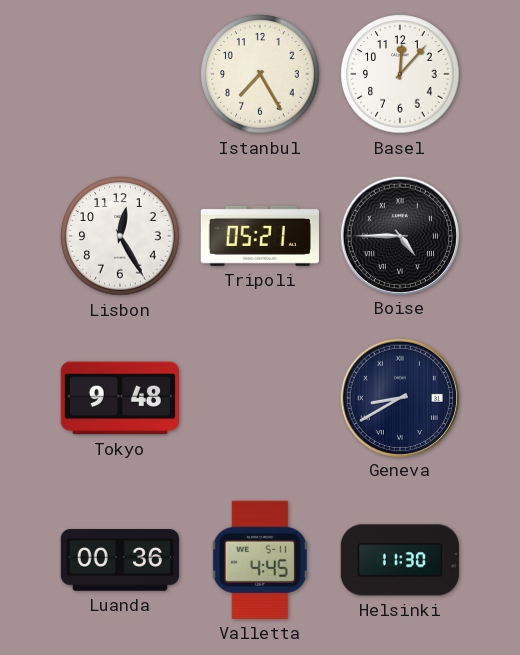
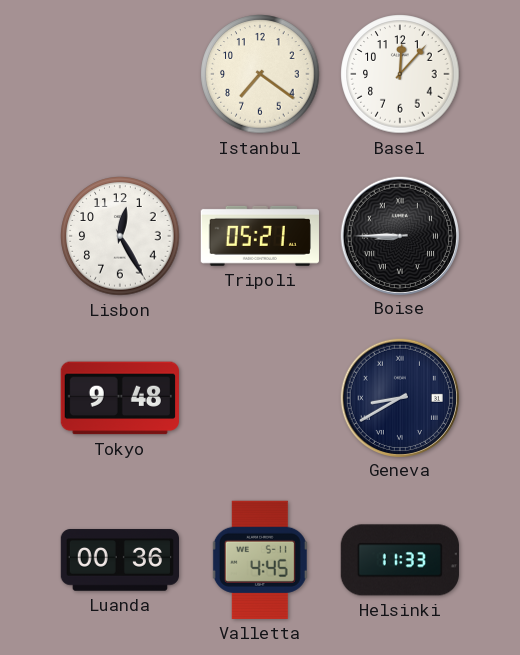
Istanbul: 7:25 -> 7:21
Boise: 4:45 -> 8:45
Helsinki: 11:30 -> 11:33
